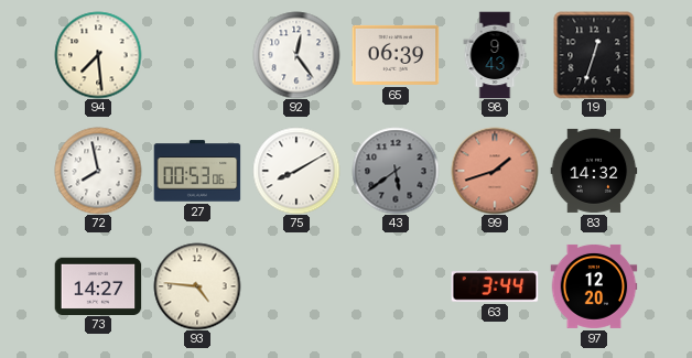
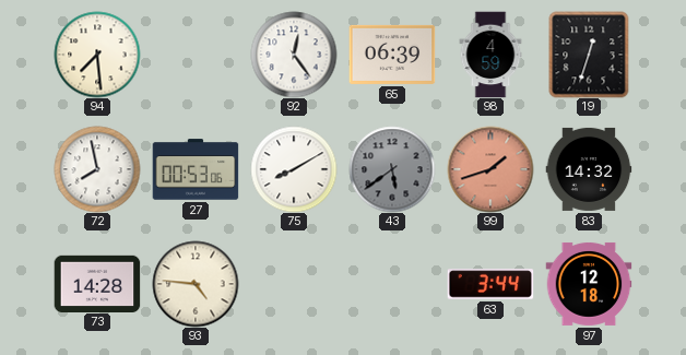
98: 9:43 -> 4:59
73: 14:27 -> 14:28
97: 12:20 -> 12:18
